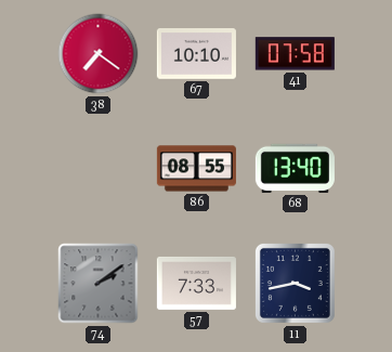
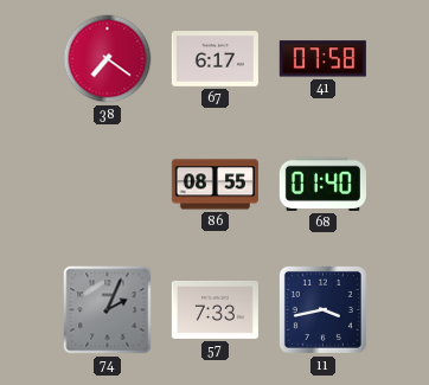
67: 10:10 -> 6:17
68: 13:40 -> 01:40
74: 2:09 -> 2:04
